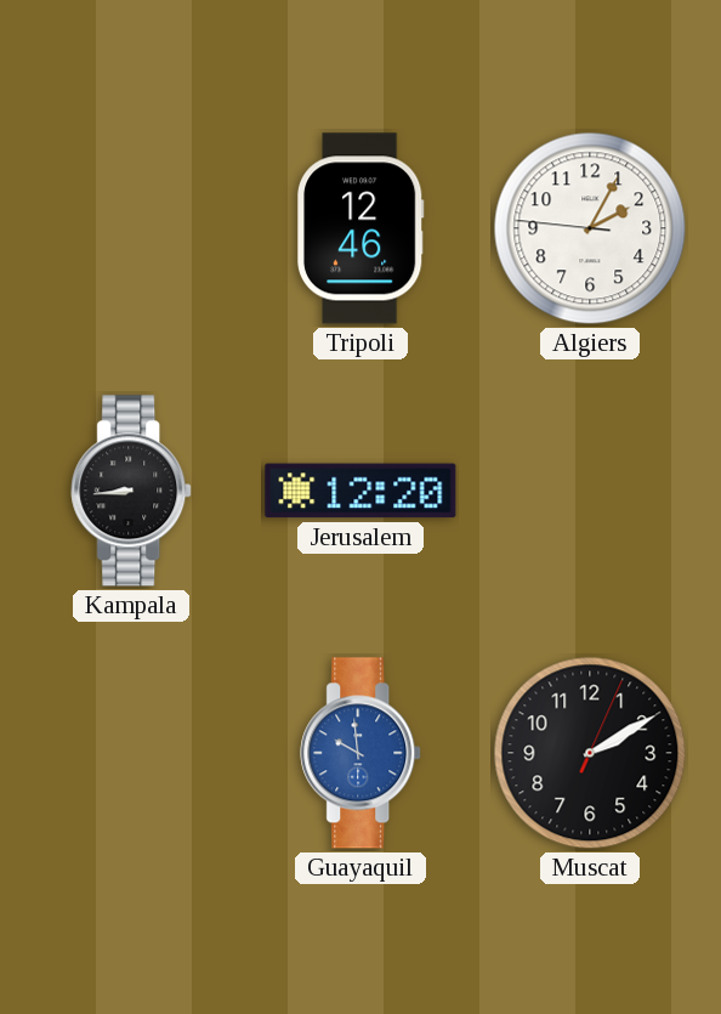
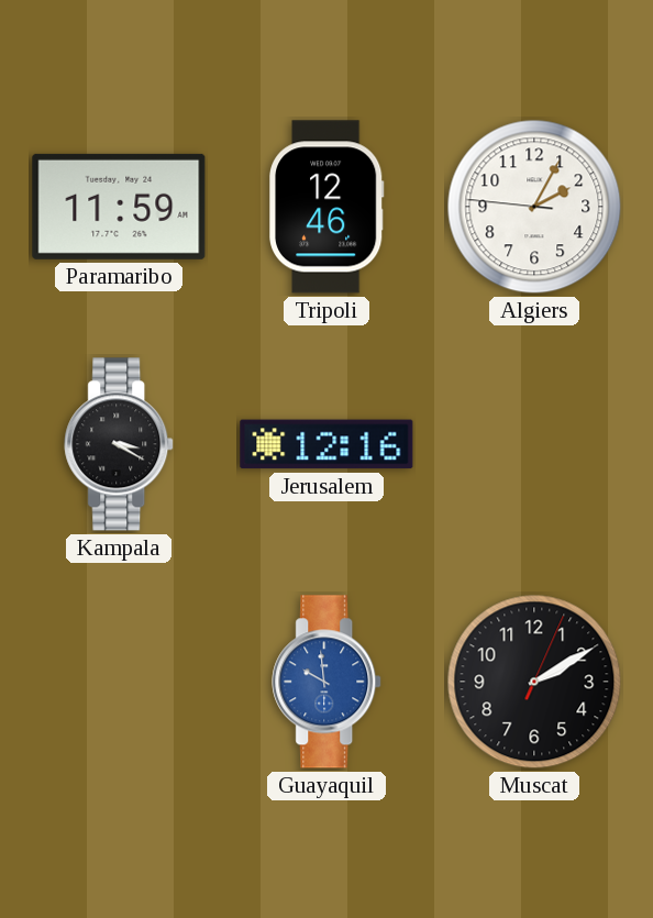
Paramaribo: none -> 11:59
Kampala: 8:44 -> 3:20
Jerusalem: 12:20 -> 12:16
